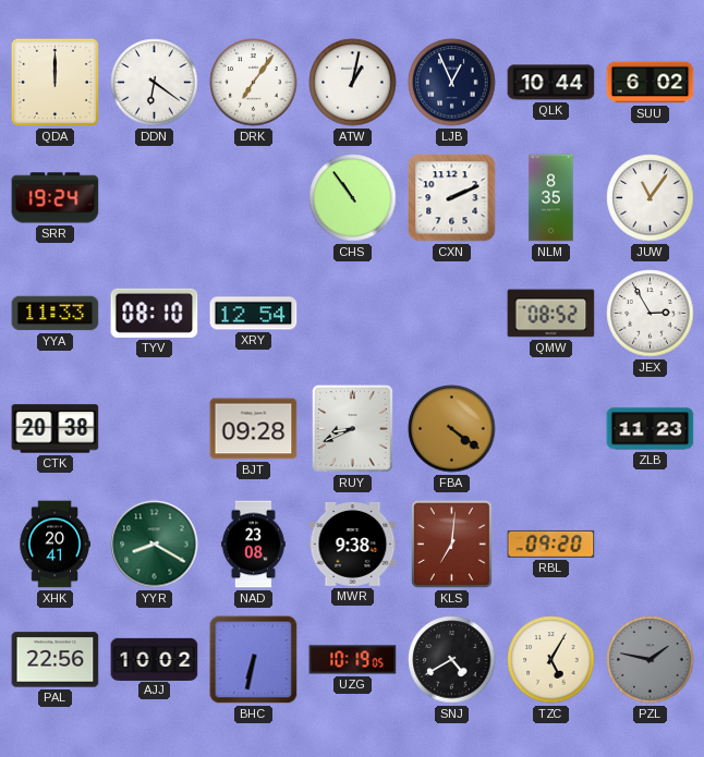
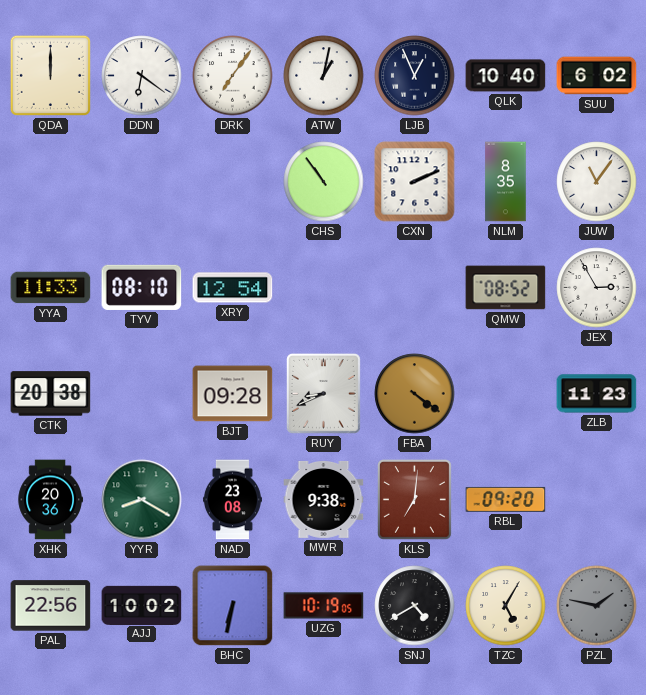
QLK: 10:44 -> 10:40
SRR: 19:24 -> none
XHK: 20:41 -> 20:36
